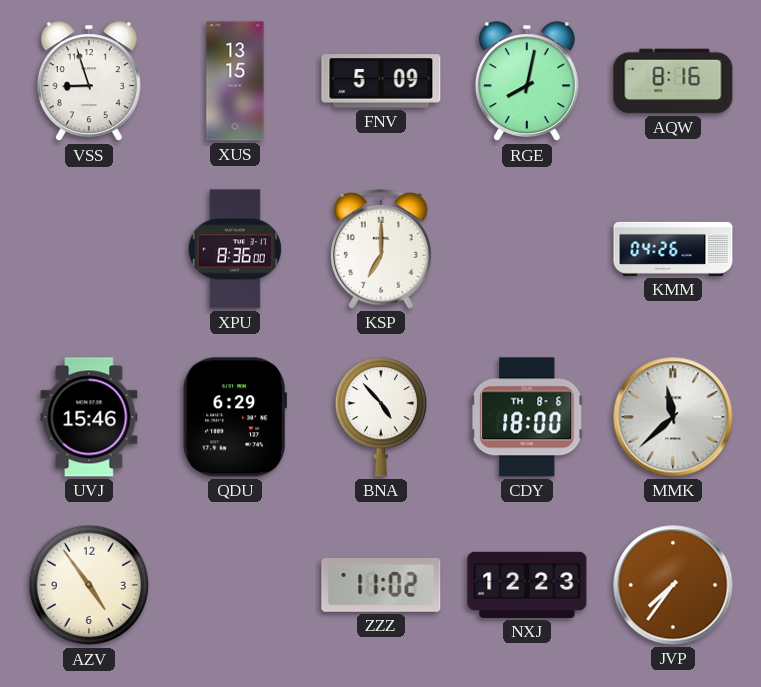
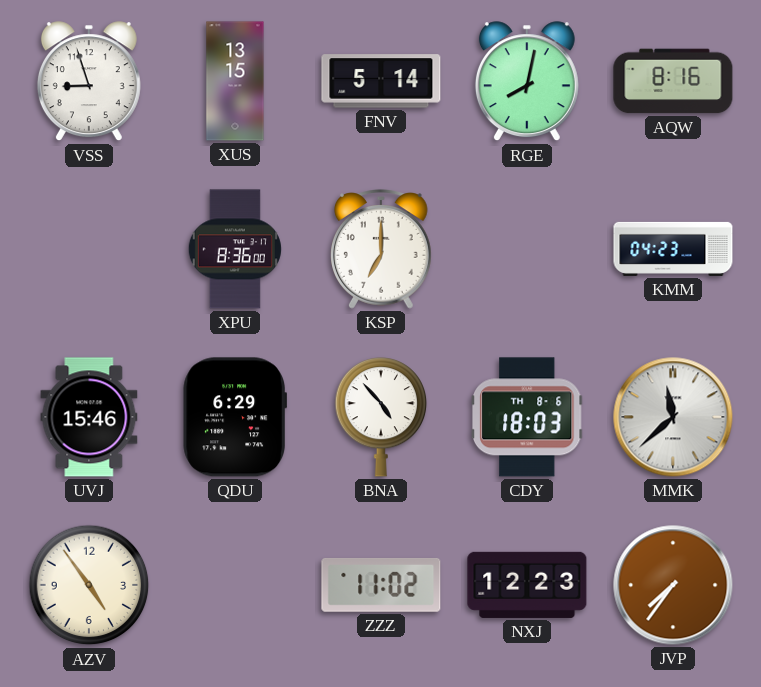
FNV: 5:09 -> 5:14
KMM: 04:26 -> 04:23
CDY: 18:00 -> 18:03
